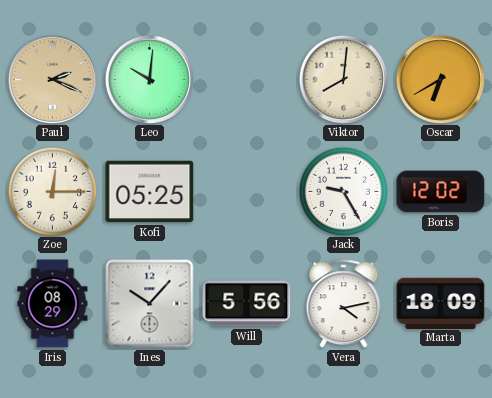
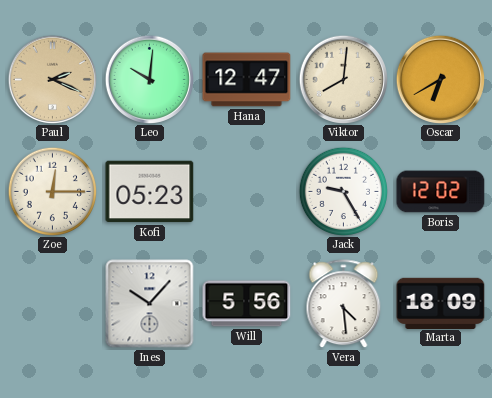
Hana: none -> 12:47
Kofi: 05:25 -> 05:23
Iris: 08:29 -> none
Vera: 4:13 -> 4:29
